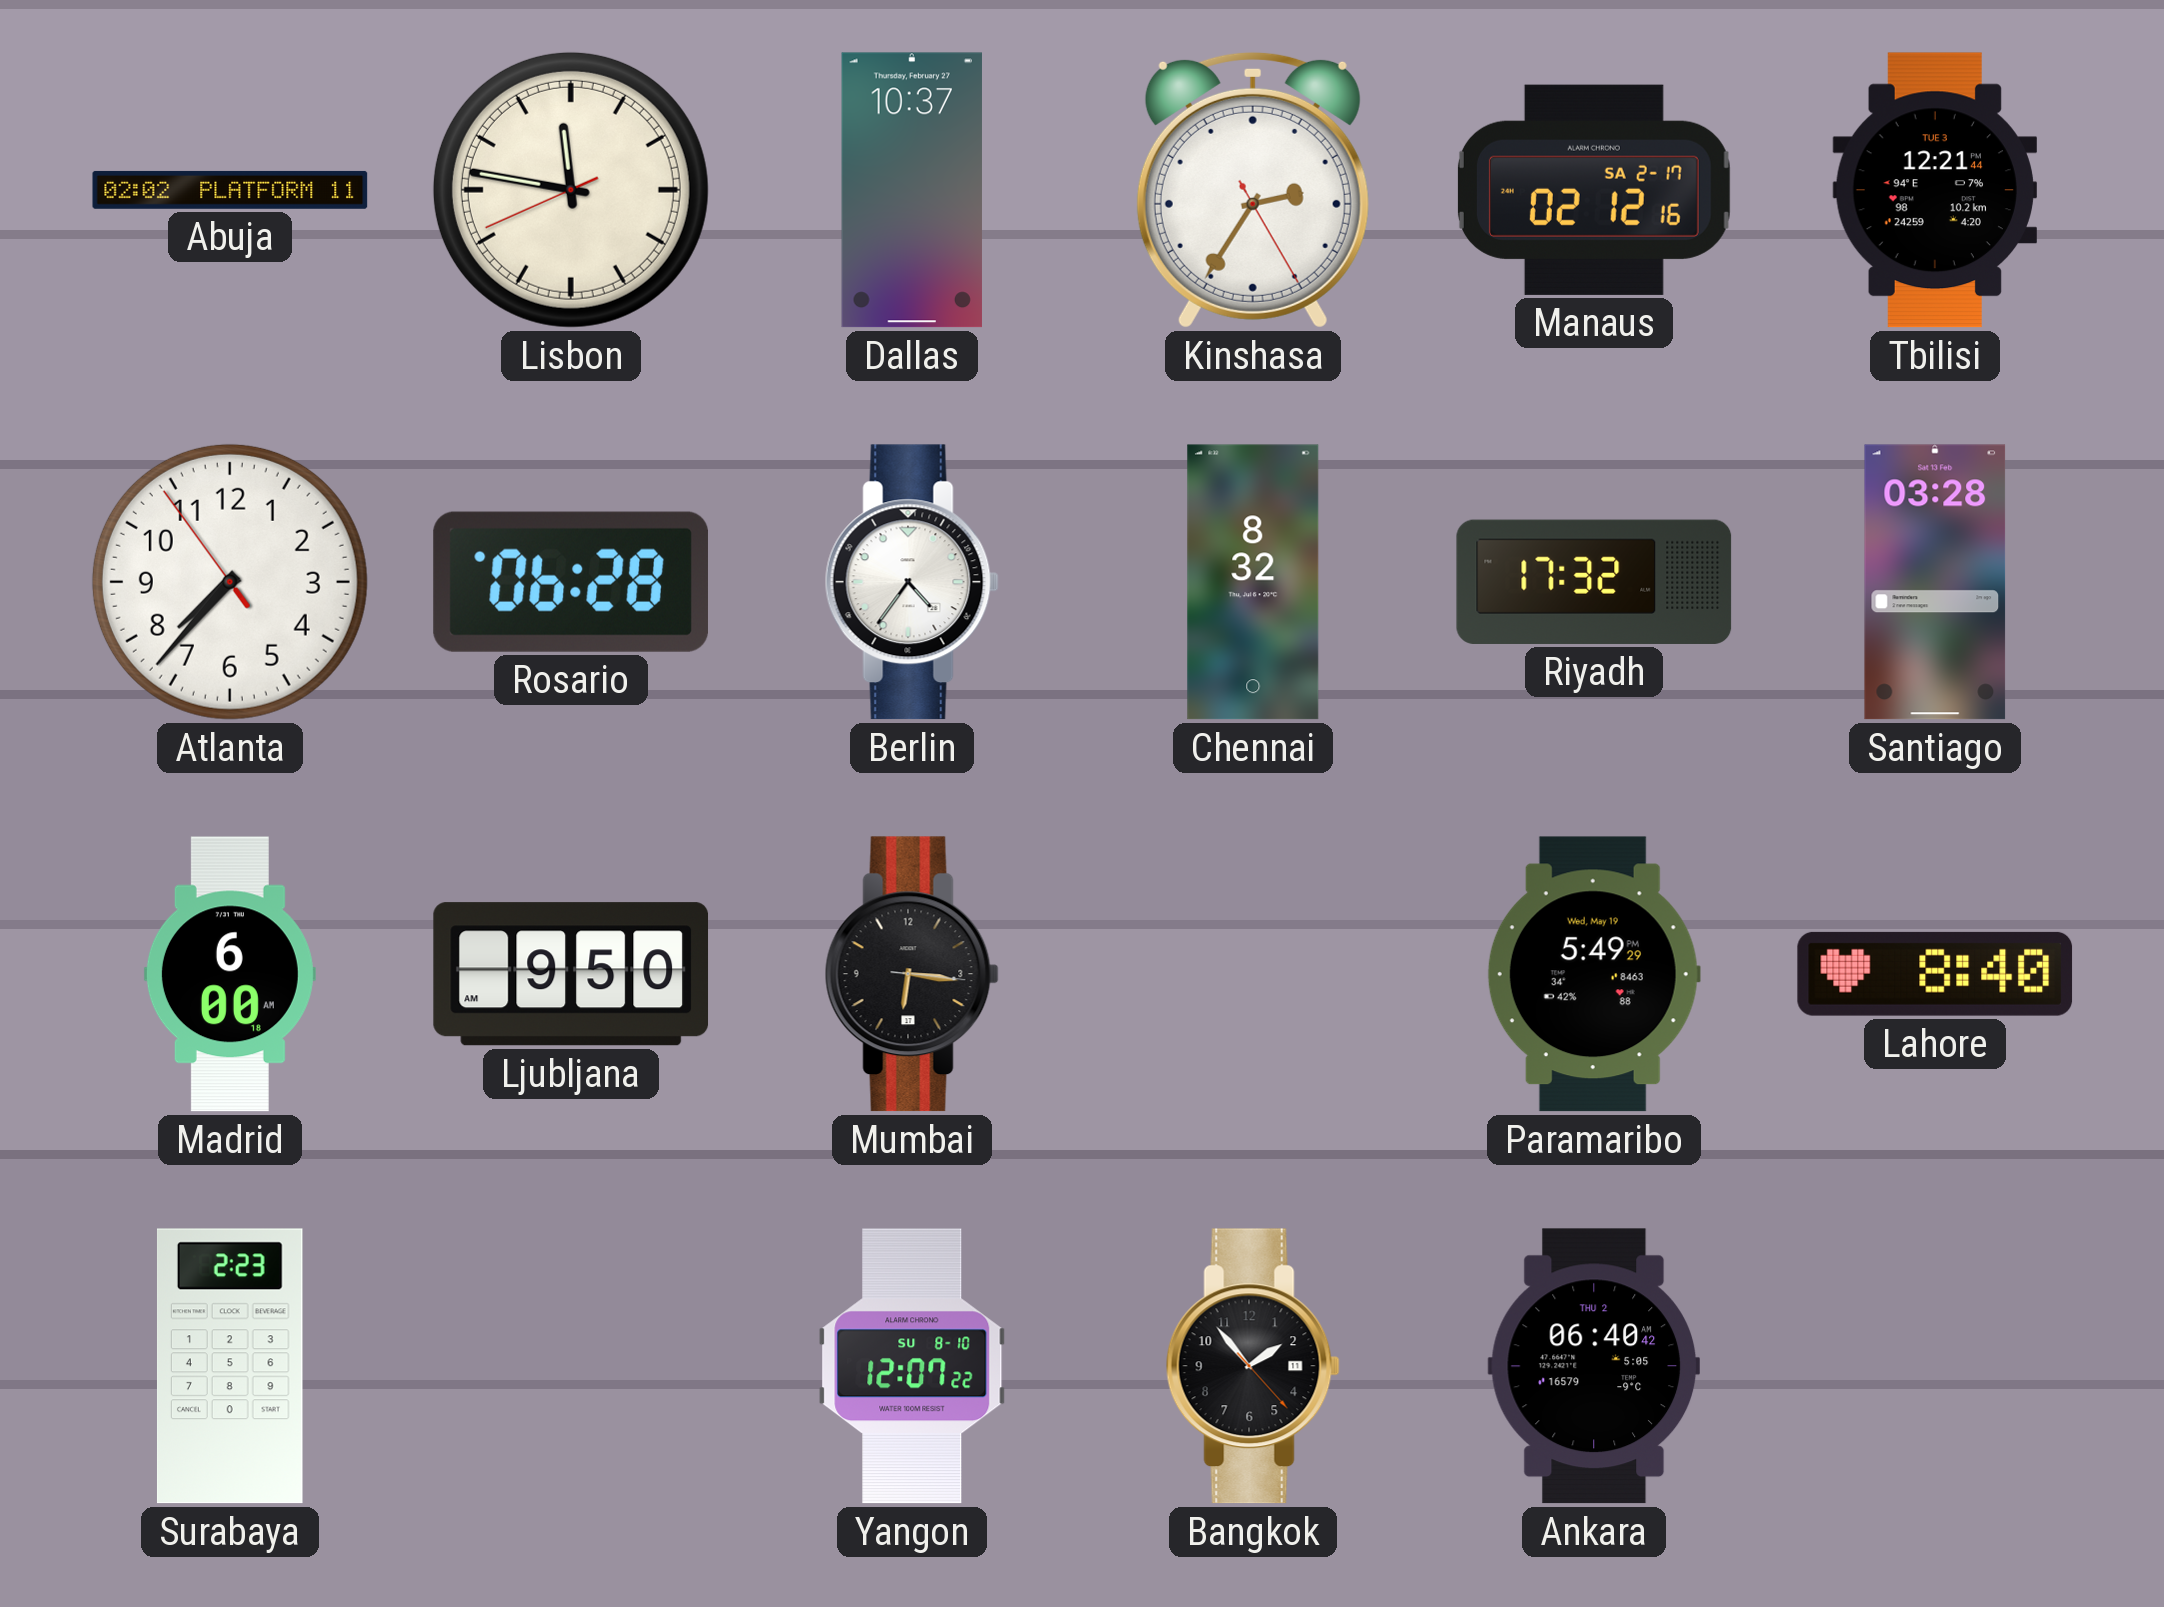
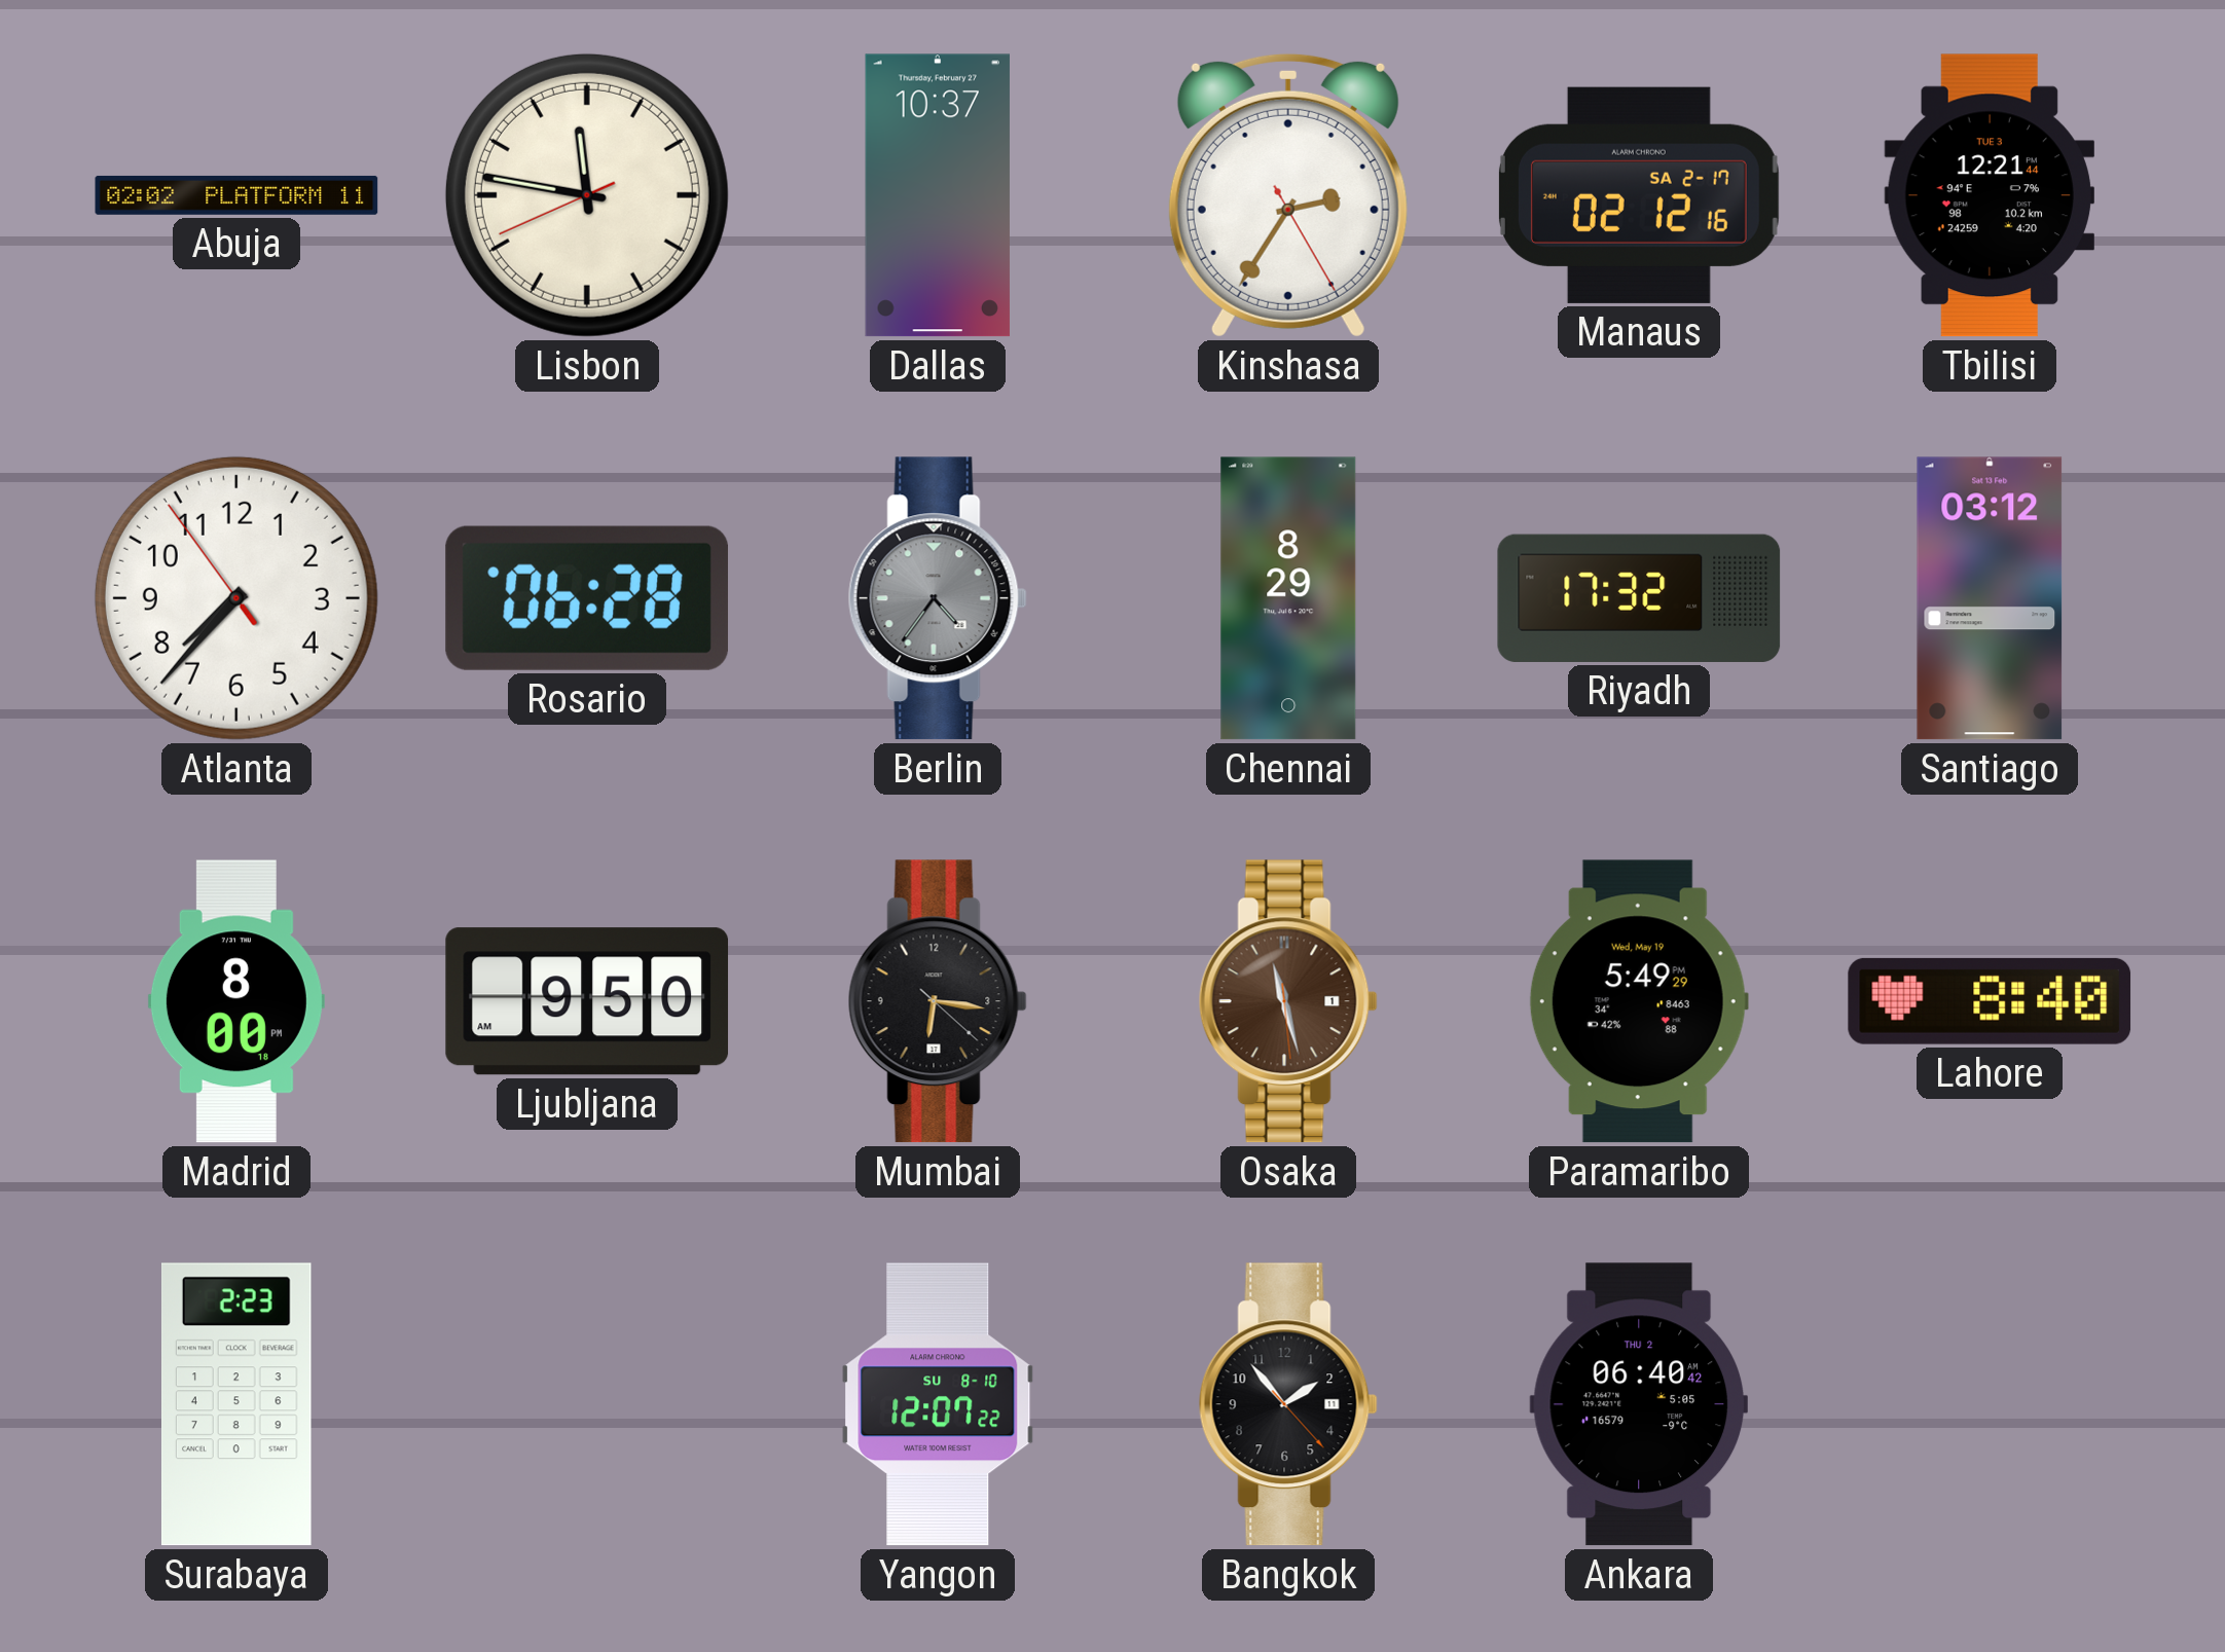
Berlin dial: white -> grey
Chennai: 8:32 -> 8:29
Santiago: 03:28 -> 03:12
Madrid: 6:00 -> 8:00
Mumbai: 6:16:16 -> 6:16:22
Osaka: none -> 11:27
